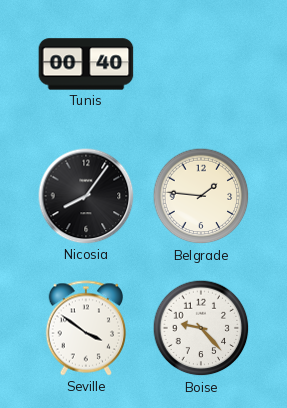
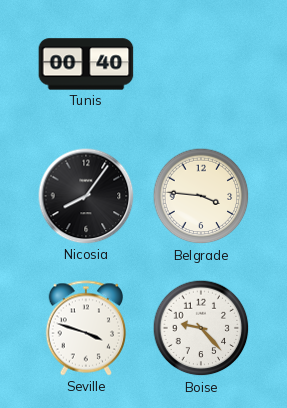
Belgrade: 1:46 -> 3:46
Seville: 3:51 -> 3:48
